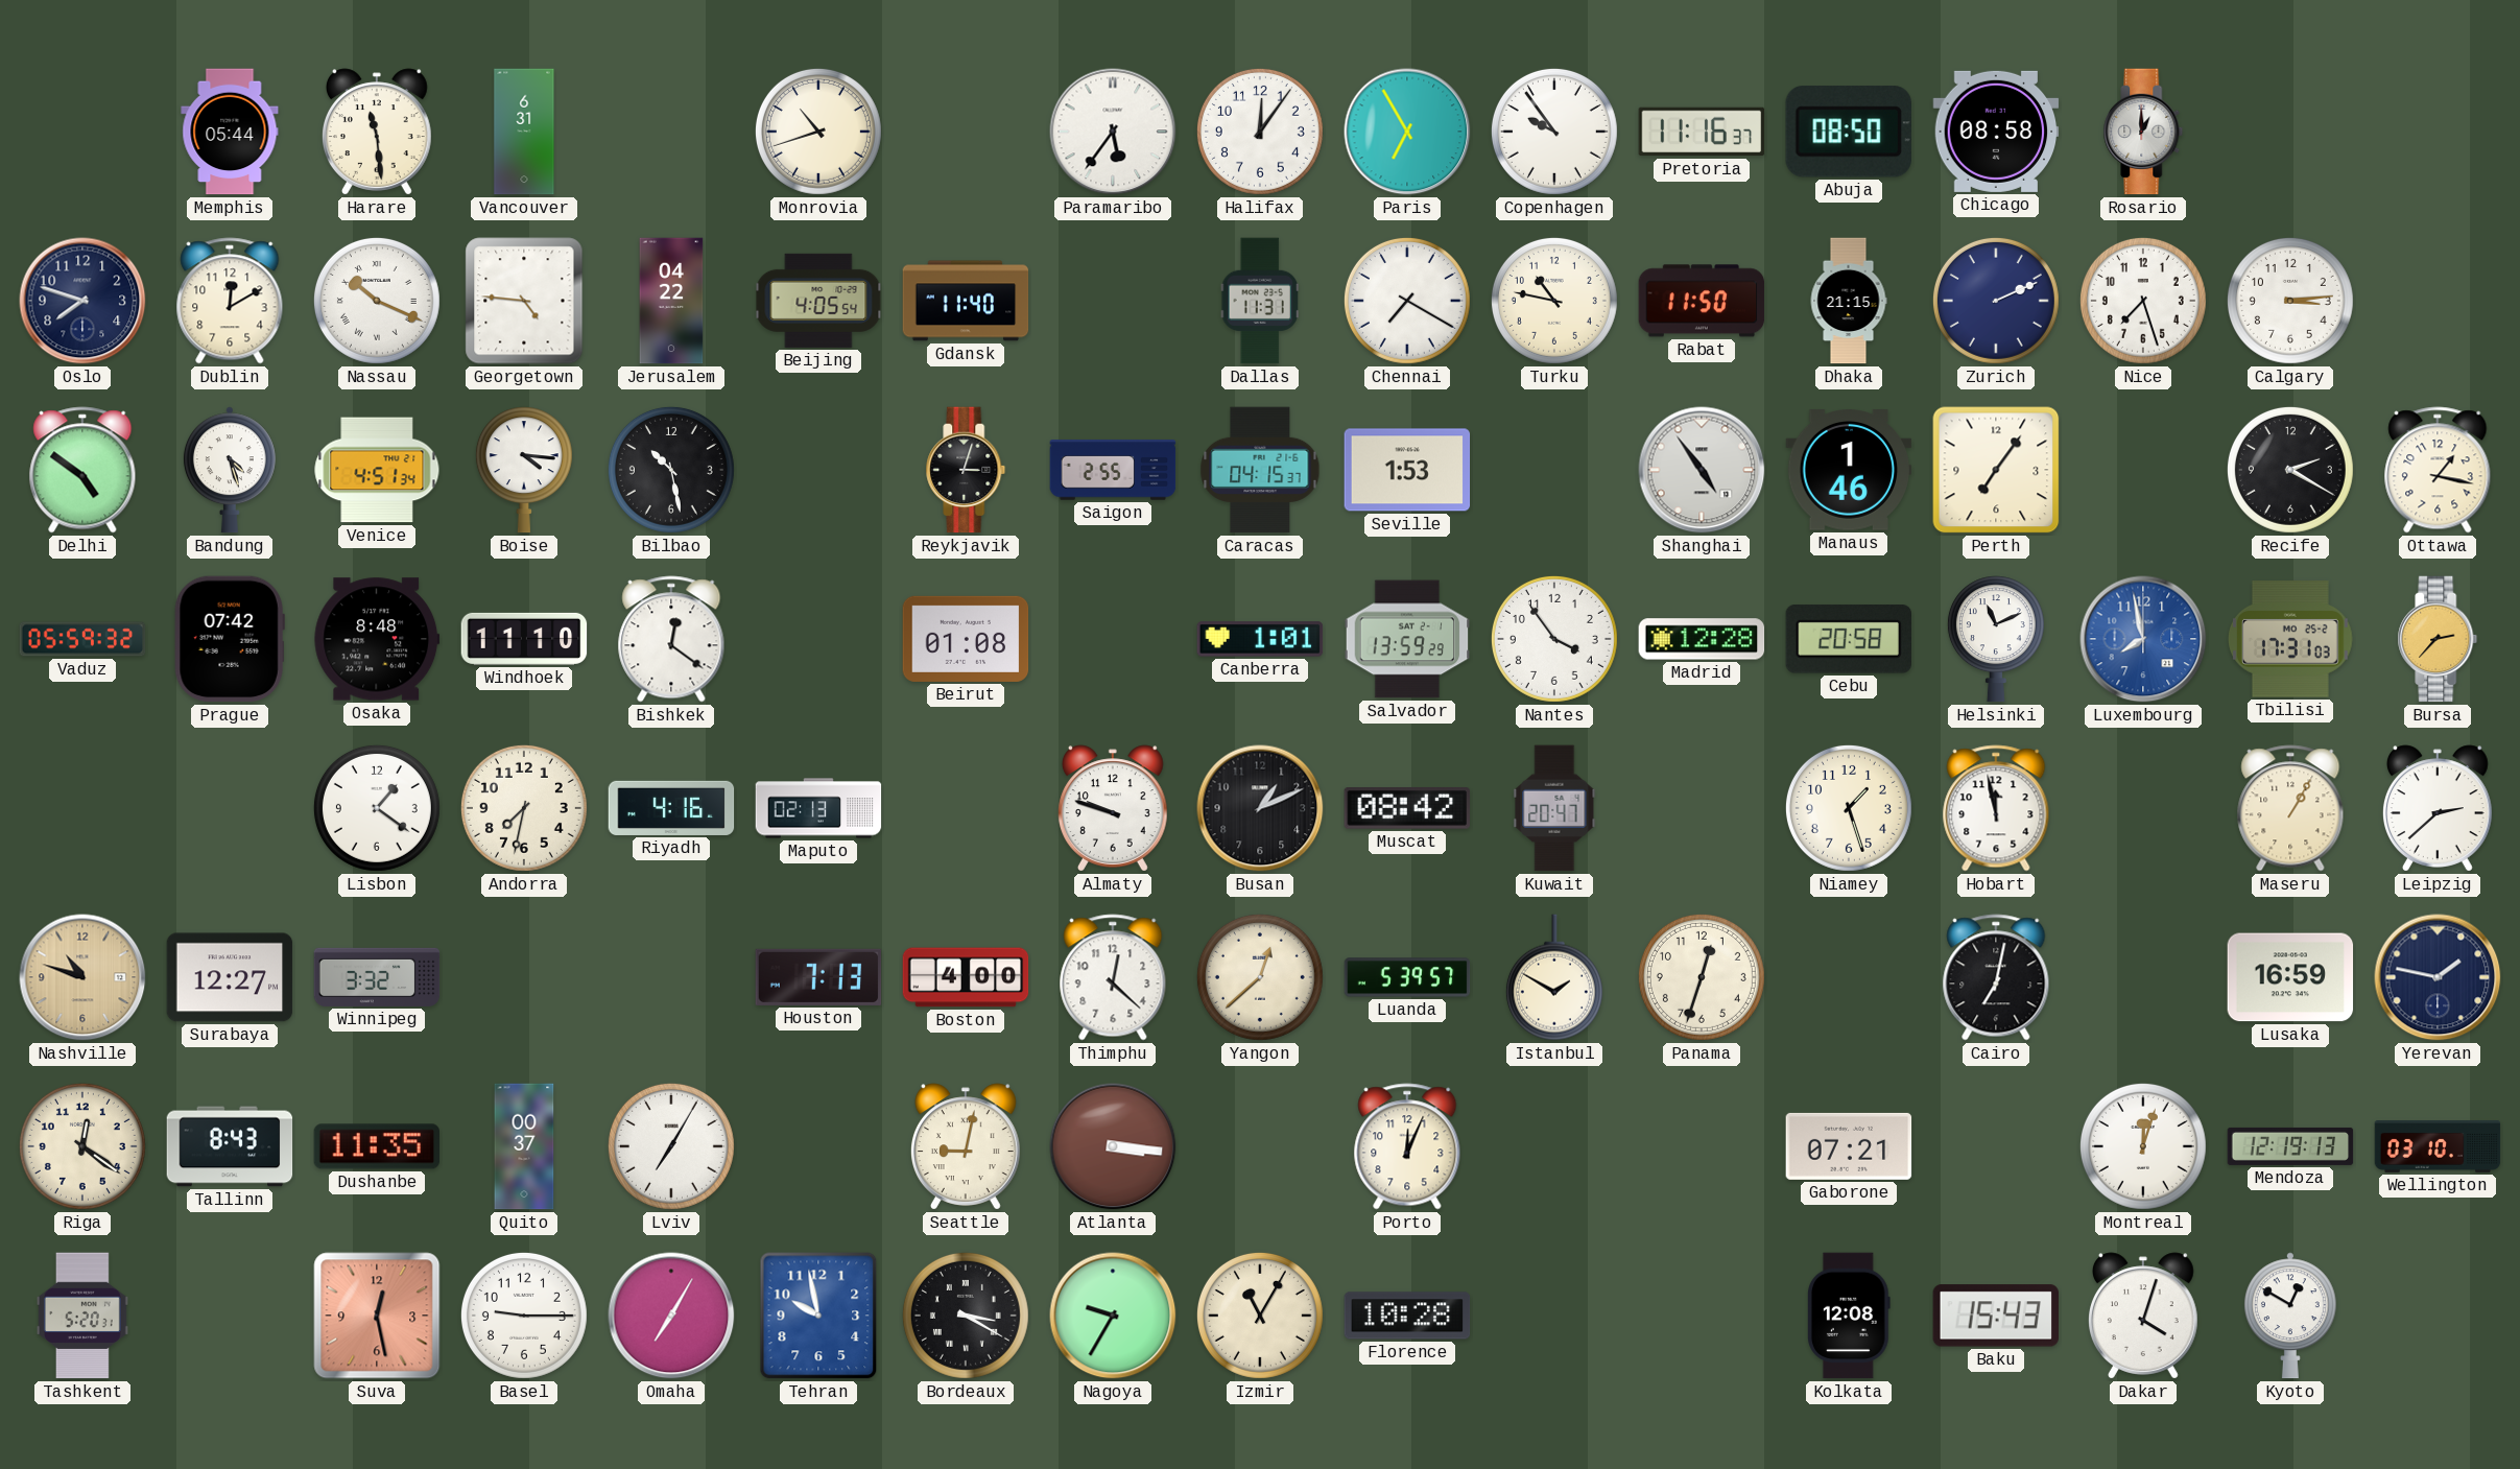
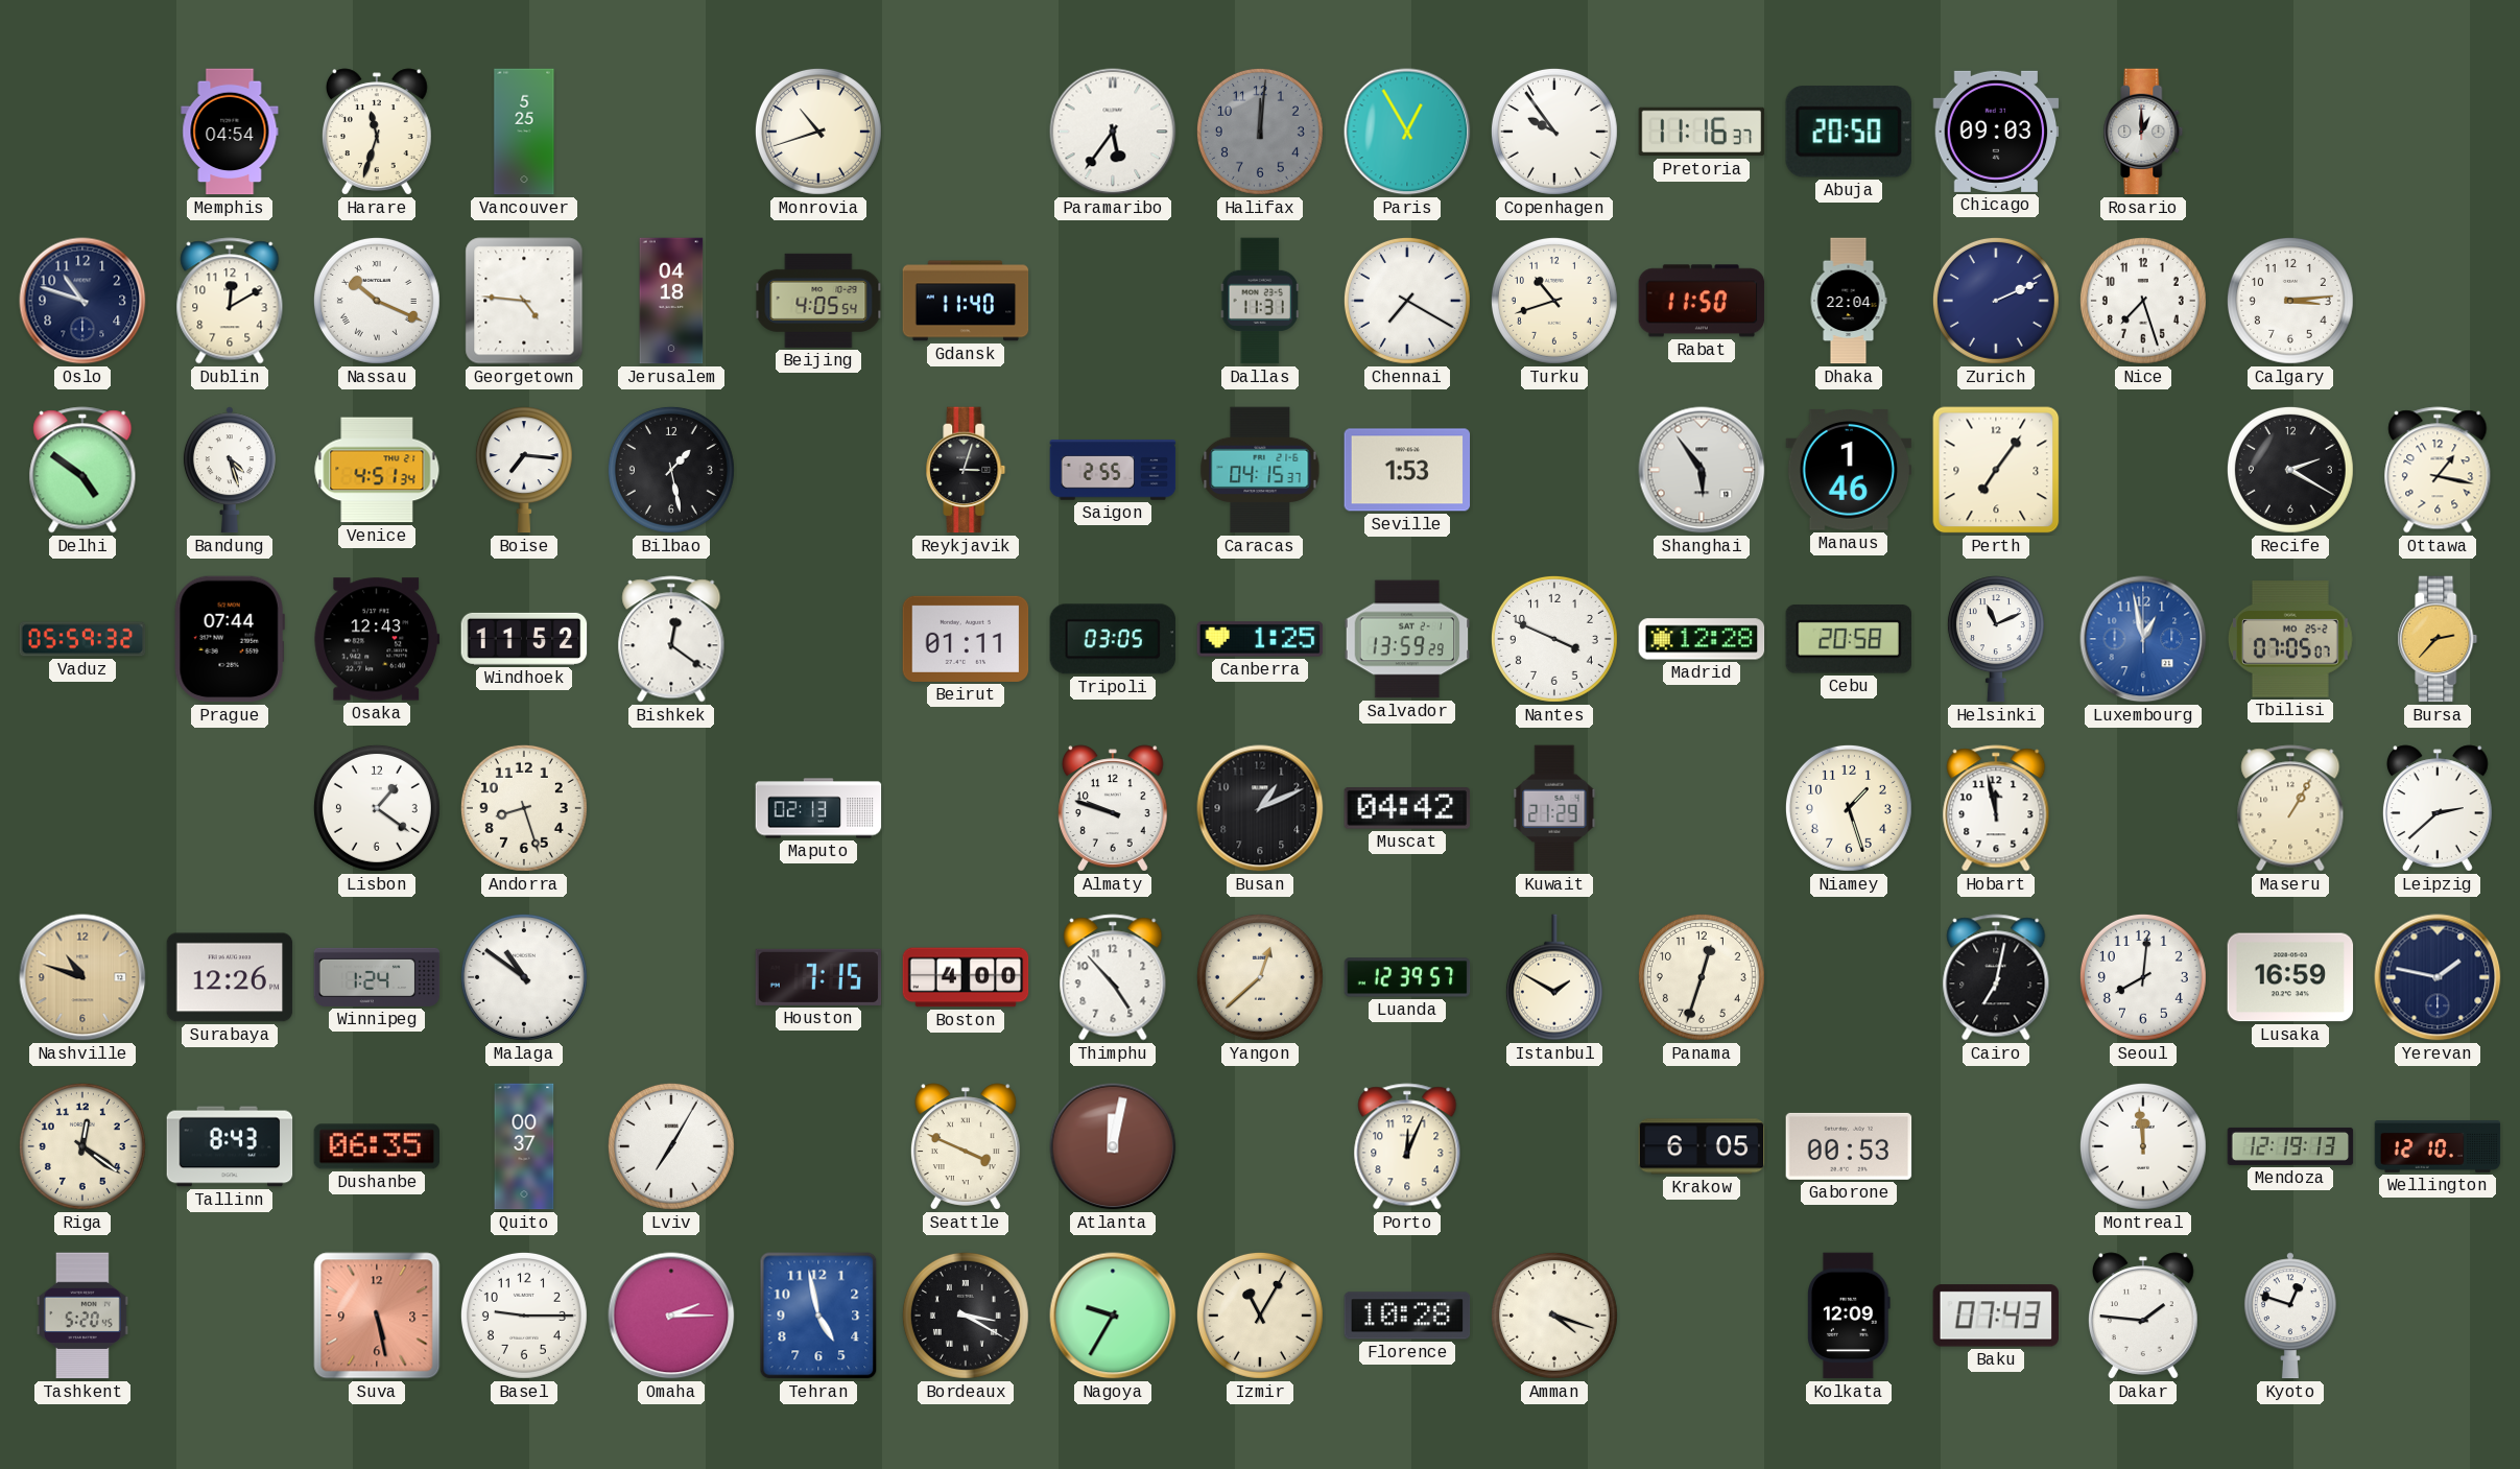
Memphis: 05:44 -> 04:54
Harare: 11:29 -> 11:33
Vancouver: 6:31 -> 5:25
Halifax: 12:06 -> 12:01
Halifax dial: white -> grey
Paris: 6:55 -> 12:55
Abuja: 08:50 -> 20:50
Chicago: 08:58 -> 09:03
Oslo: 7:48 -> 10:48
Jerusalem: 04:22 -> 04:18
Turku: 10:47 -> 10:42
Dhaka: 21:15 -> 22:04
Boise: 4:16 -> 7:16
Bilbao: 10:28 -> 1:28
Shanghai: 4:54 -> 5:54
Prague: 07:42 -> 07:44
Osaka: 8:48 -> 12:43
Windhoek: 11:10 -> 11:52
Beirut: 01:08 -> 01:11
Tripoli: none -> 03:05
Canberra: 1:01 -> 1:25
Nantes: 3:54 -> 3:49
Luxembourg: 7:58 -> 12:58
Tbilisi: 17:31 -> 07:05
Andorra: 7:32 -> 8:27
Riyadh: 4:16 -> none
Muscat: 08:42 -> 04:42
Kuwait: 20:47 -> 21:29
Surabaya: 12:27 -> 12:26
Winnipeg: 3:32 -> 1:24
Malaga: none -> 10:51
Houston: 7:13 -> 7:15
Thimphu: 12:22 -> 4:53
Luanda: 5:39 -> 12:39
Seoul: none -> 8:01
Dushanbe: 11:35 -> 06:35
Seattle: 9:02 -> 3:49
Atlanta: 3:16 -> 12:02
Krakow: none -> 6:05
Gaborone: 07:21 -> 00:53
Montreal: 12:03 -> 11:59
Wellington: 03:10 -> 12:10
Tashkent: 5:20:31 -> 5:20:45
Suva: 12:28 -> 5:28
Omaha: 7:05 -> 2:15
Tehran: 9:58 -> 4:58
Amman: none -> 4:18
Kolkata: 12:08 -> 12:09
Baku: 15:43 -> 07:43
Dakar: 4:03 -> 1:46
Kyoto: 12:50 -> 12:48
